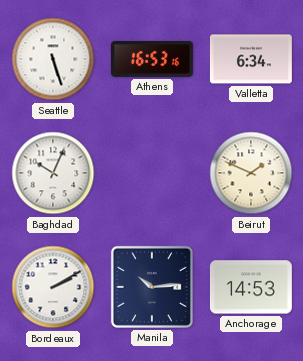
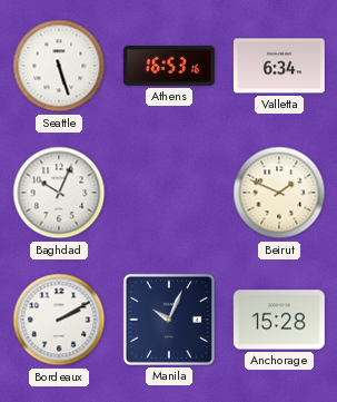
Manila: 10:14 -> 10:04
Anchorage: 14:53 -> 15:28
